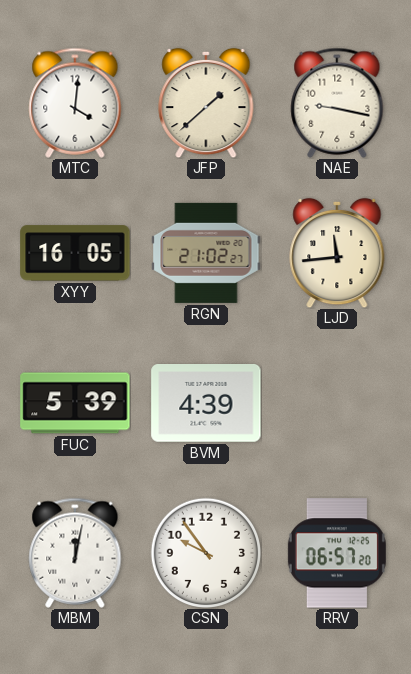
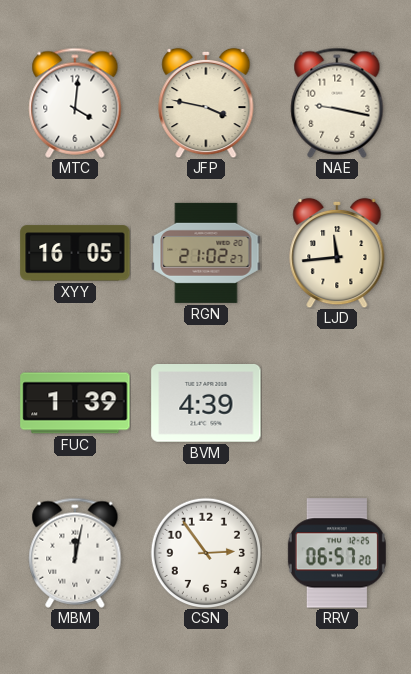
JFP: 1:38 -> 3:47
FUC: 5:39 -> 1:39
CSN: 9:54 -> 2:54
